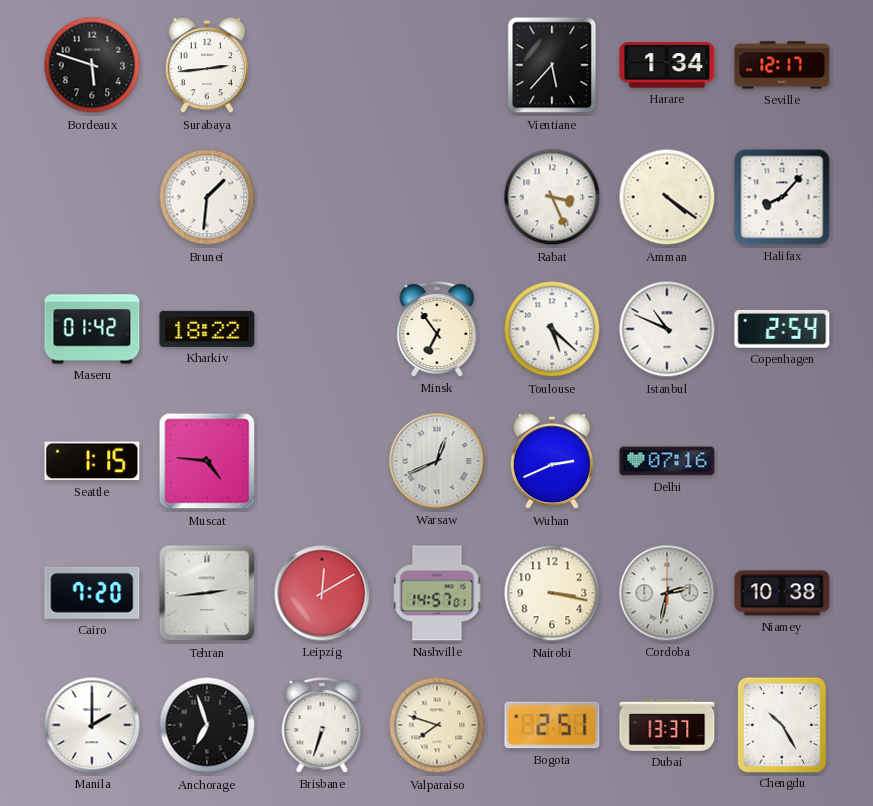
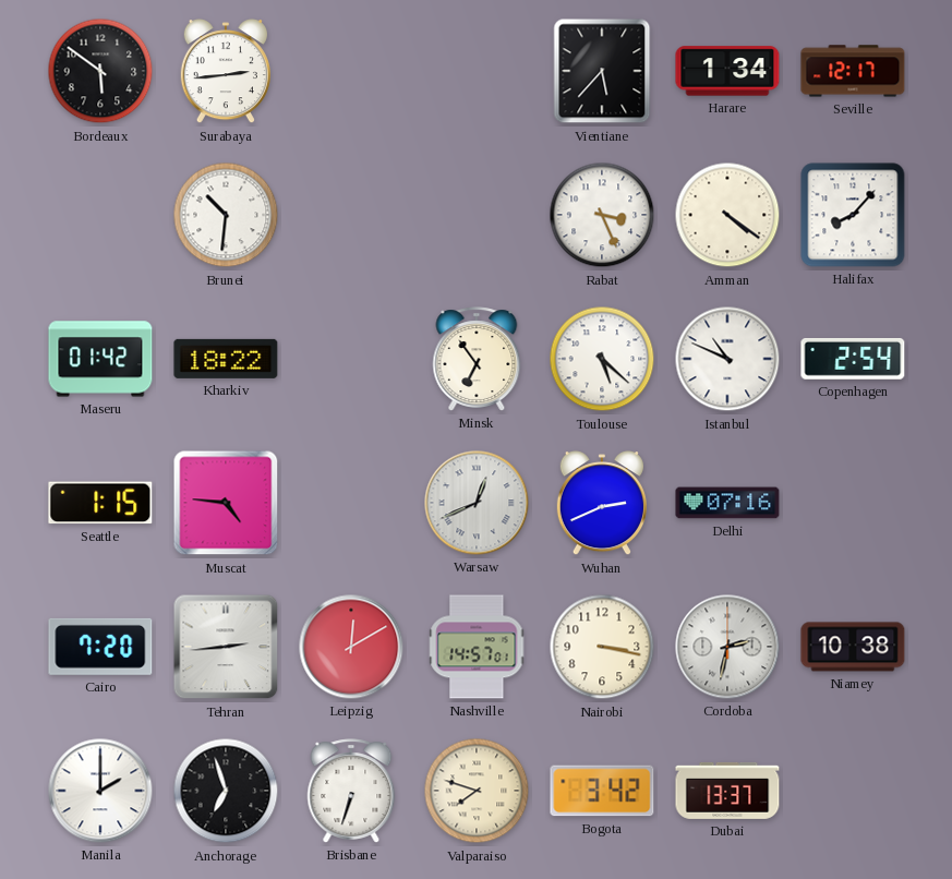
Bordeaux: 5:48 -> 5:51
Brunei: 1:31 -> 10:31
Bogota: 2:51 -> 3:42
Chengdu: 10:25 -> none
